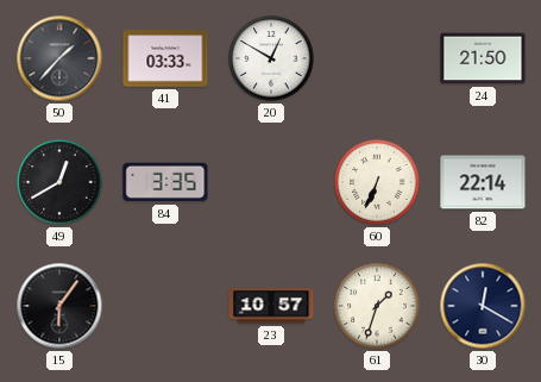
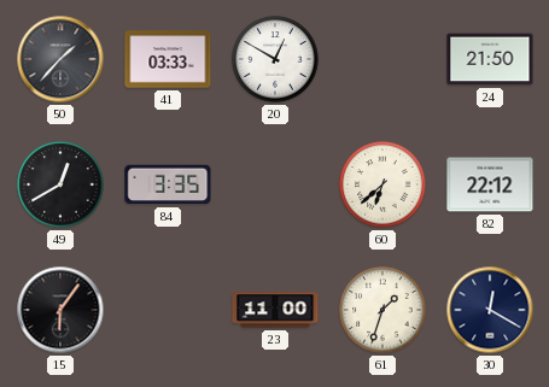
60: 6:34 -> 6:38
82: 22:14 -> 22:12
23: 10:57 -> 11:00
